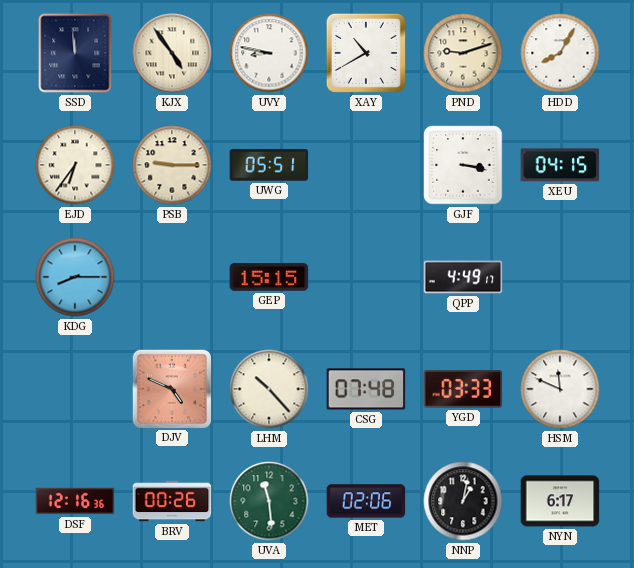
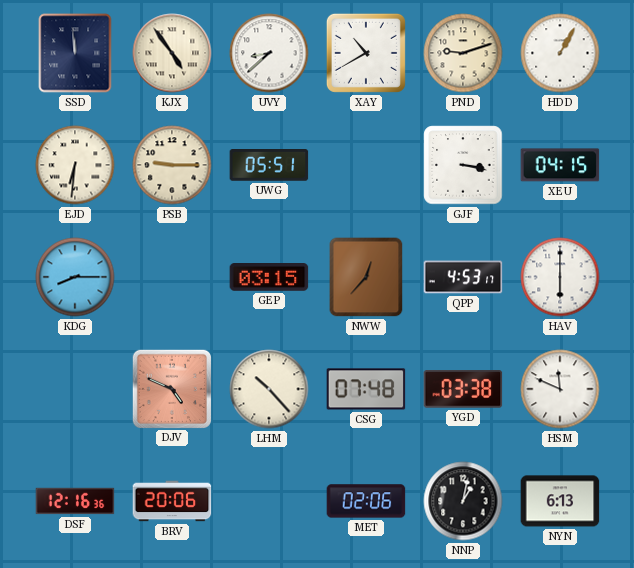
UVY: 8:47 -> 8:38
HDD: 8:05 -> 1:05
EJD: 6:36 -> 6:31
GEP: 15:15 -> 03:15
NWW: none -> 12:37
QPP: 4:49 -> 4:53
HAV: none -> 6:00
YGD: 03:33 -> 03:38
BRV: 00:26 -> 20:06
UVA: 11:29 -> none
NYN: 6:17 -> 6:13
